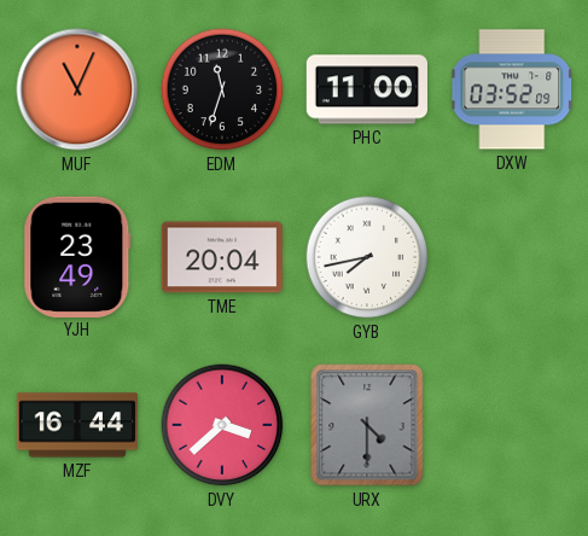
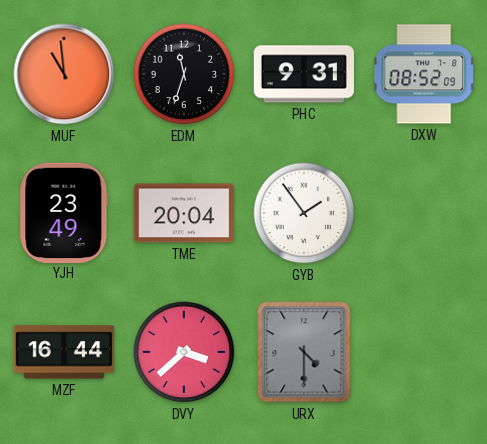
MUF: 11:04 -> 10:59
PHC: 11:00 -> 9:31
DXW: 03:52 -> 08:52
GYB: 7:43 -> 1:54
